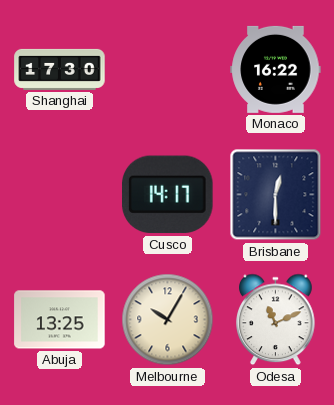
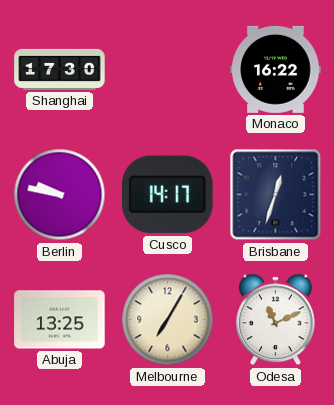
Berlin: none -> 9:47
Brisbane: 12:30 -> 12:33
Melbourne: 10:05 -> 7:05
